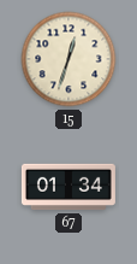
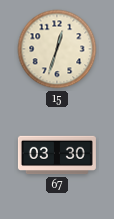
67: 01:34 -> 03:30
